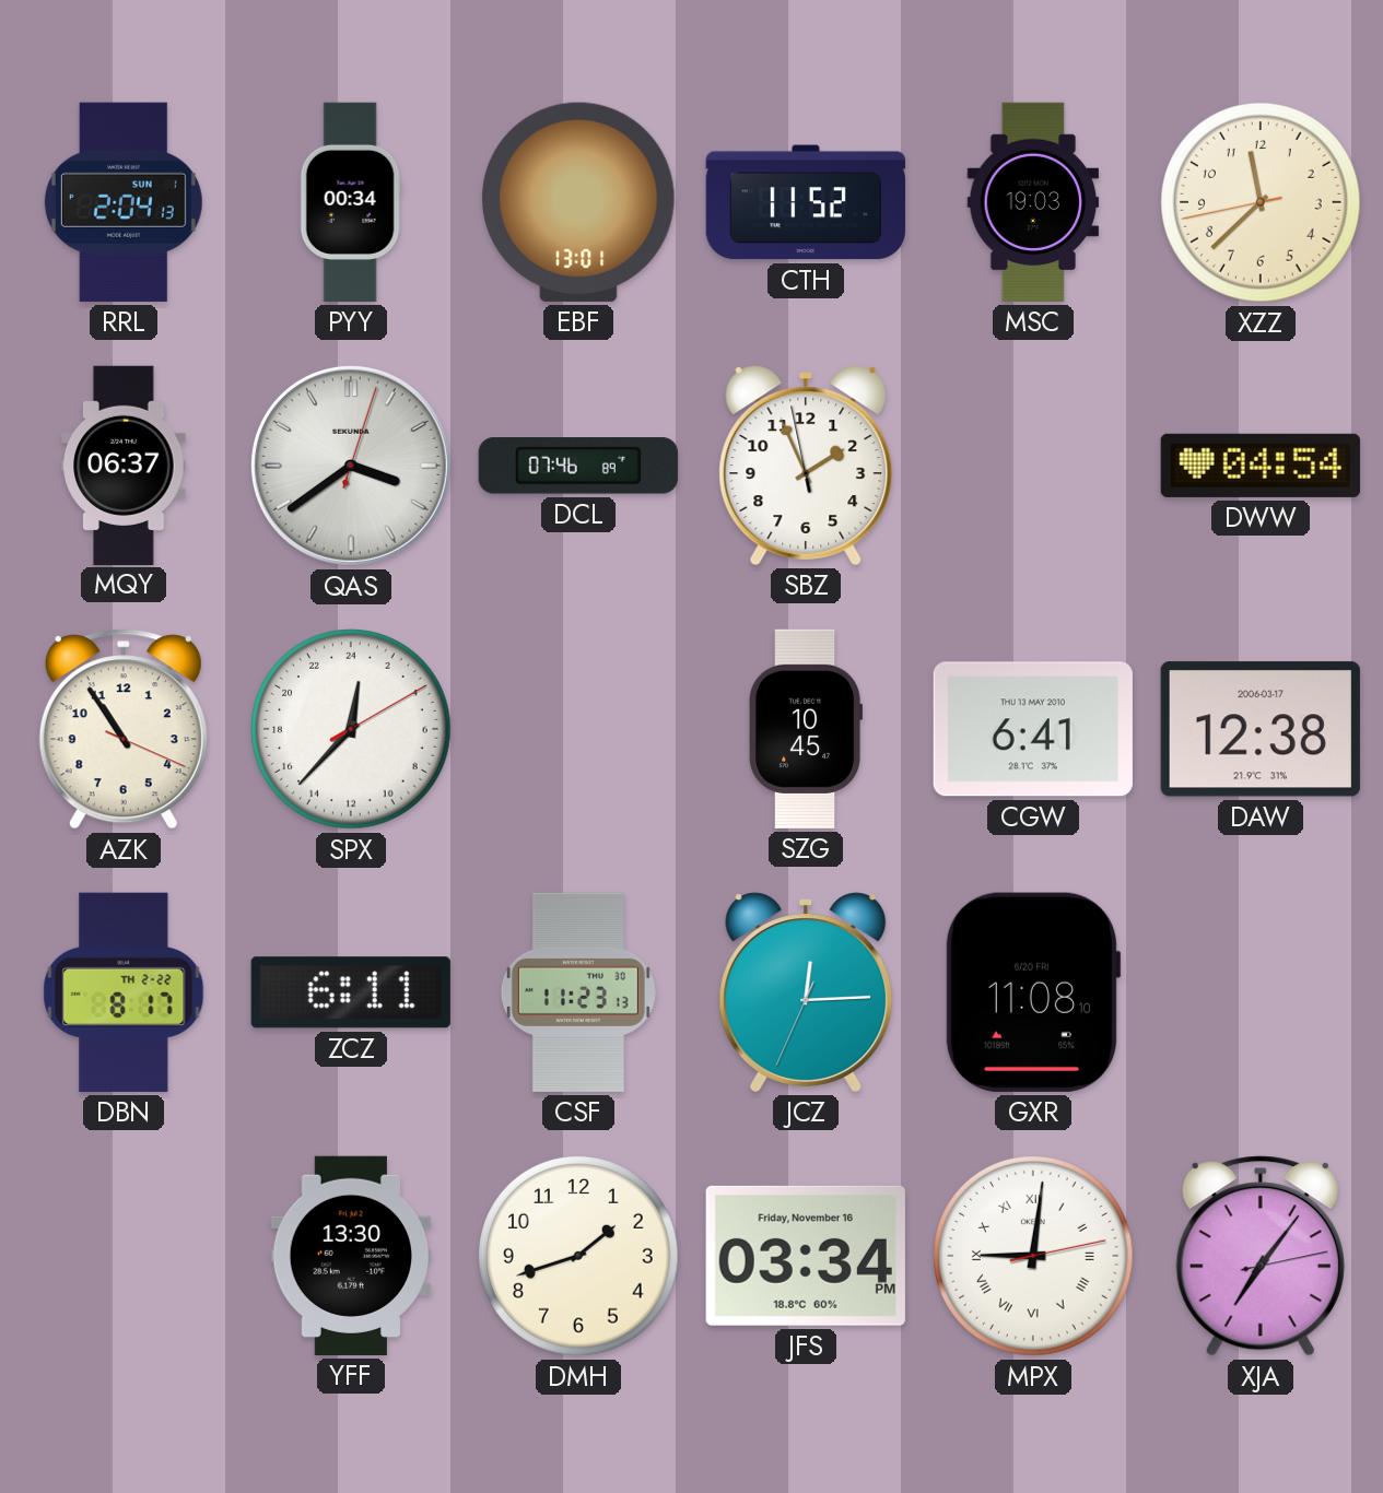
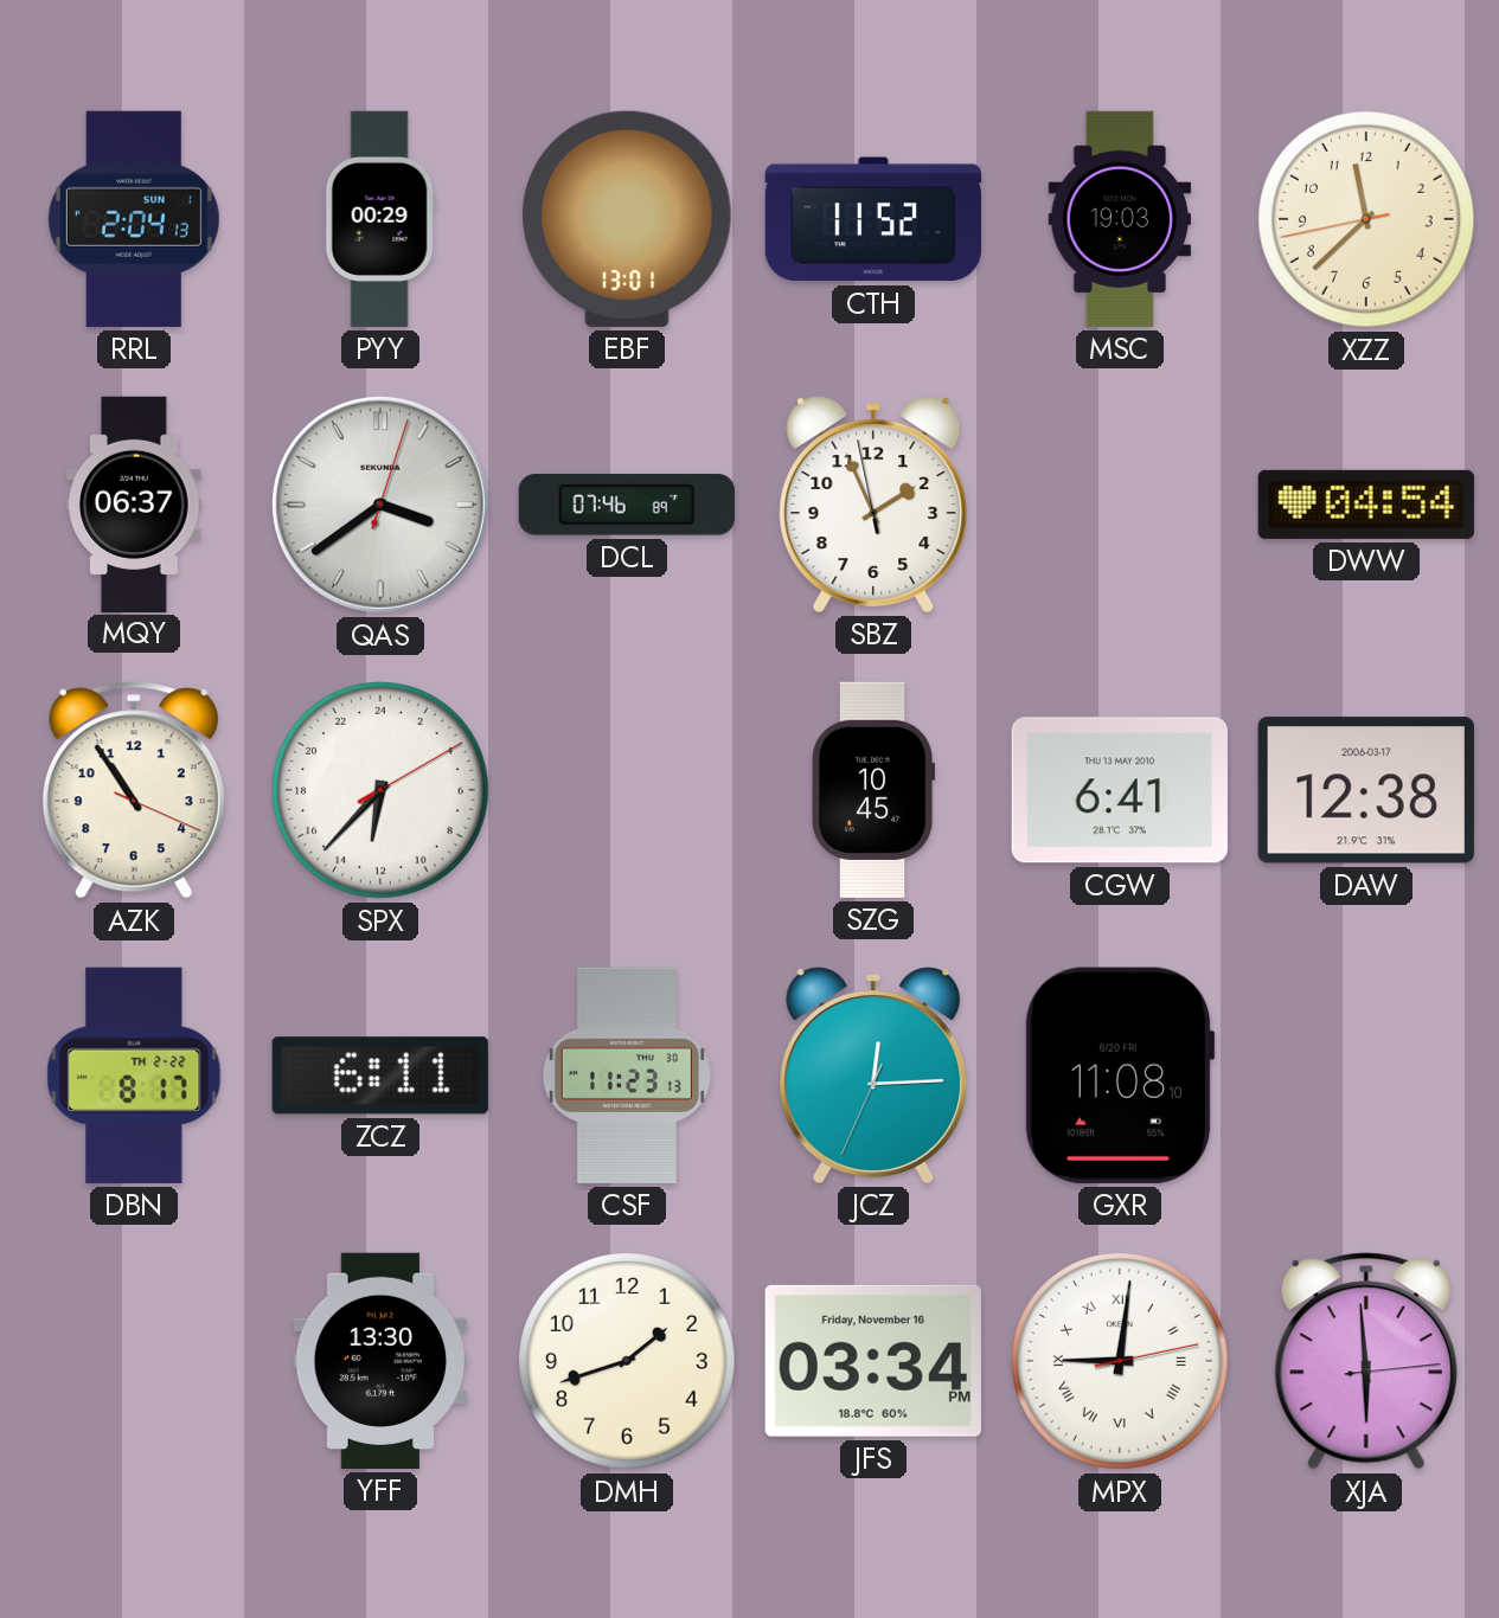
PYY: 00:34 -> 00:29
SPX: 0:37 -> 12:37
XJA: 7:06 -> 5:59
